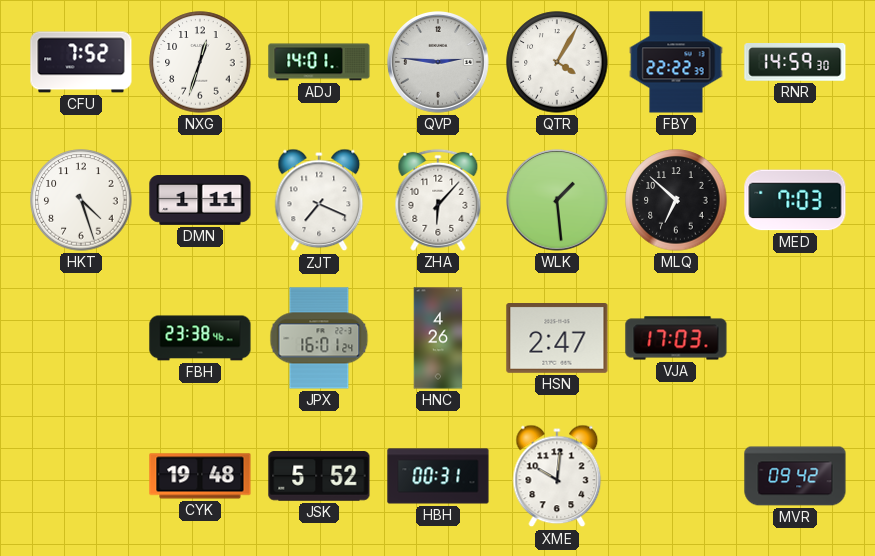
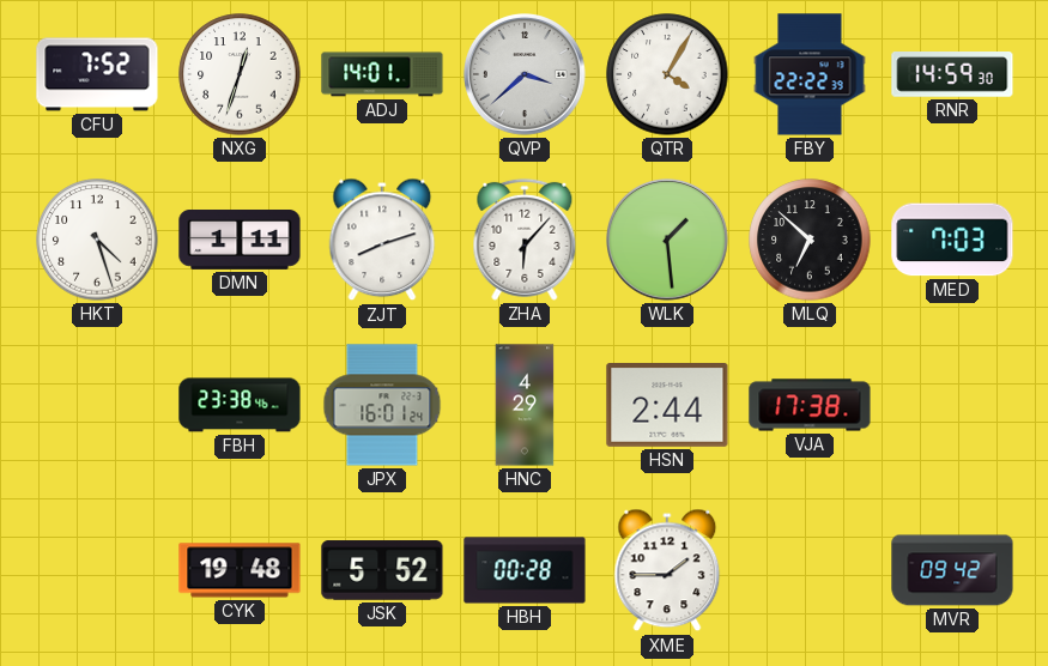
QVP: 2:46 -> 3:38
ZJT: 7:19 -> 8:12
HNC: 4:26 -> 4:29
HSN: 2:47 -> 2:44
VJA: 17:03 -> 17:38
HBH: 00:31 -> 00:28
XME: 10:01 -> 1:45
